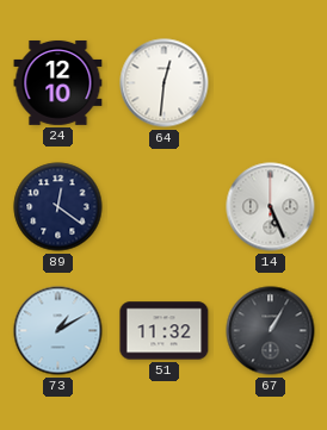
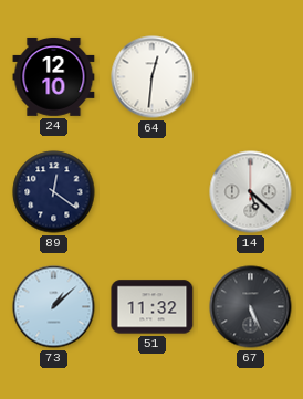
14: 5:26 -> 5:22
73: 1:10 -> 1:08
67: 1:05 -> 5:26
